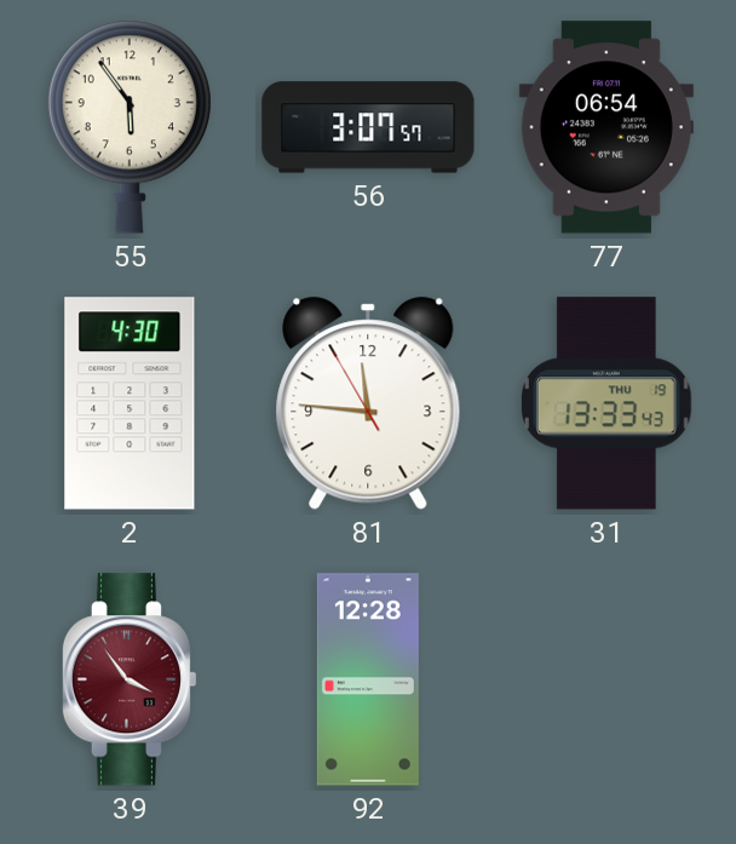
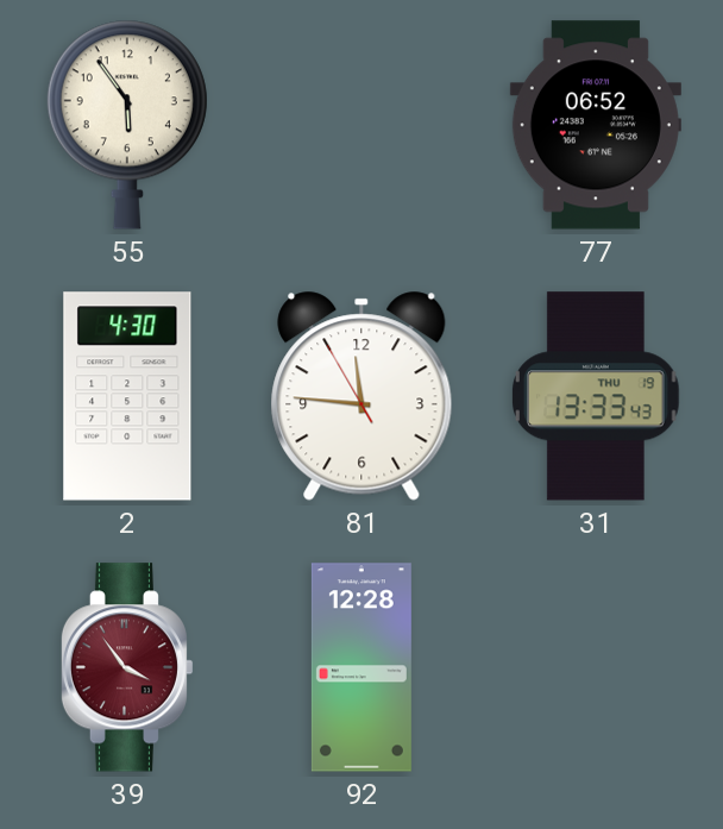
56: 3:07 -> none
77: 06:54 -> 06:52
